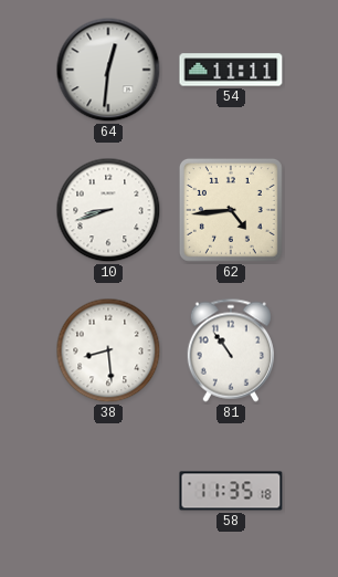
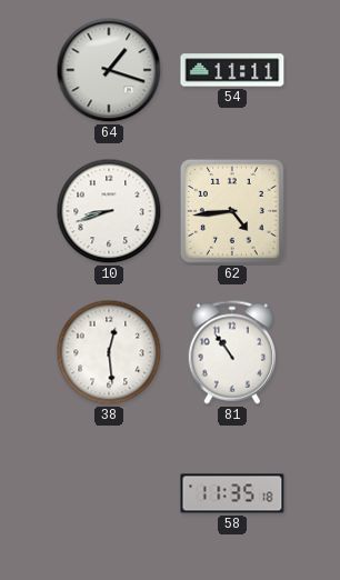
64: 12:31 -> 1:18
38: 8:29 -> 12:29
